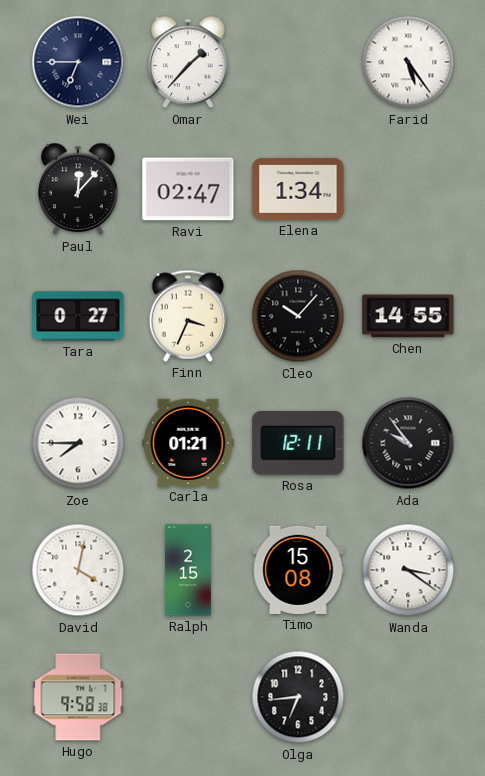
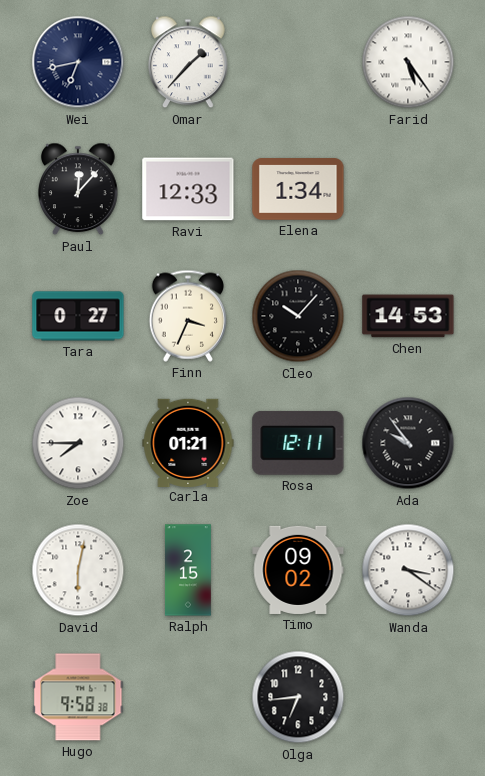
Wei: 6:45 -> 6:43
Ravi: 02:47 -> 12:33
Chen: 14:55 -> 14:53
David: 4:02 -> 6:02
Timo: 15:08 -> 09:02
